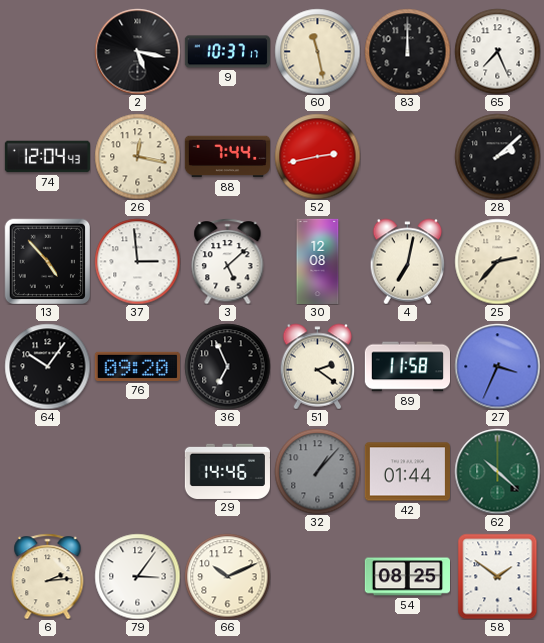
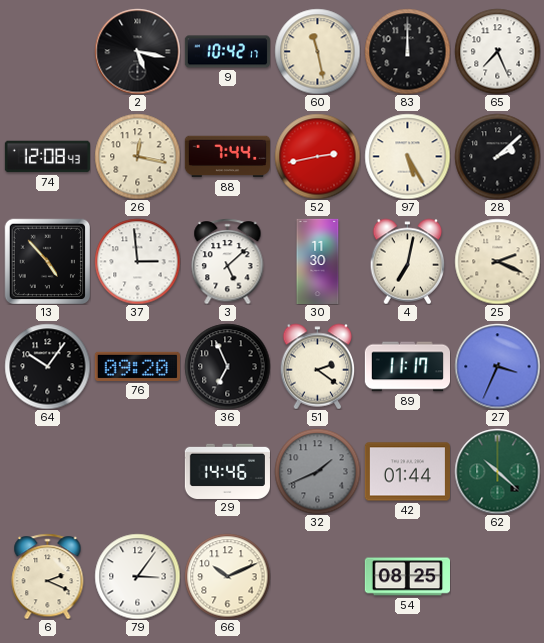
9: 10:37 -> 10:42
74: 12:04 -> 12:08
97: none -> 5:25
30: 12:08 -> 11:30
25: 2:37 -> 2:19
89: 11:58 -> 11:17
32: 1:07 -> 1:41
6: 2:14 -> 2:19
58: 1:51 -> none
